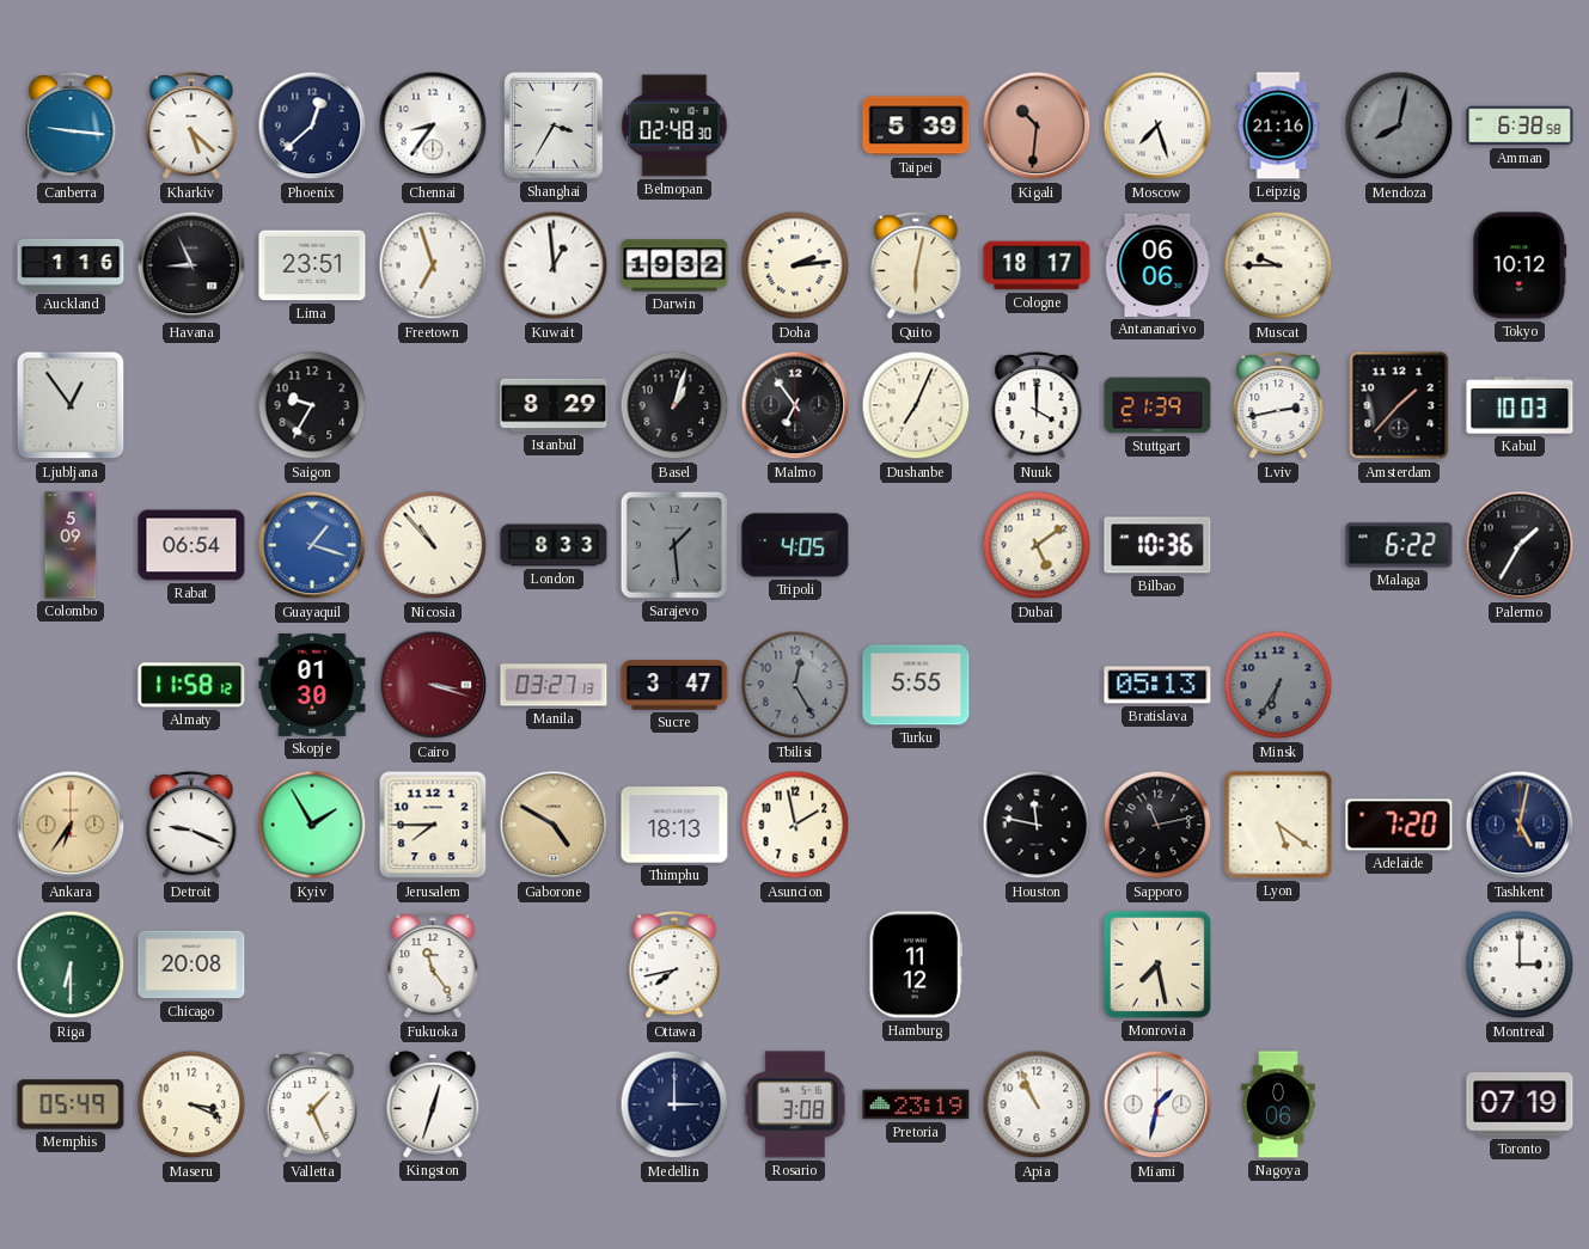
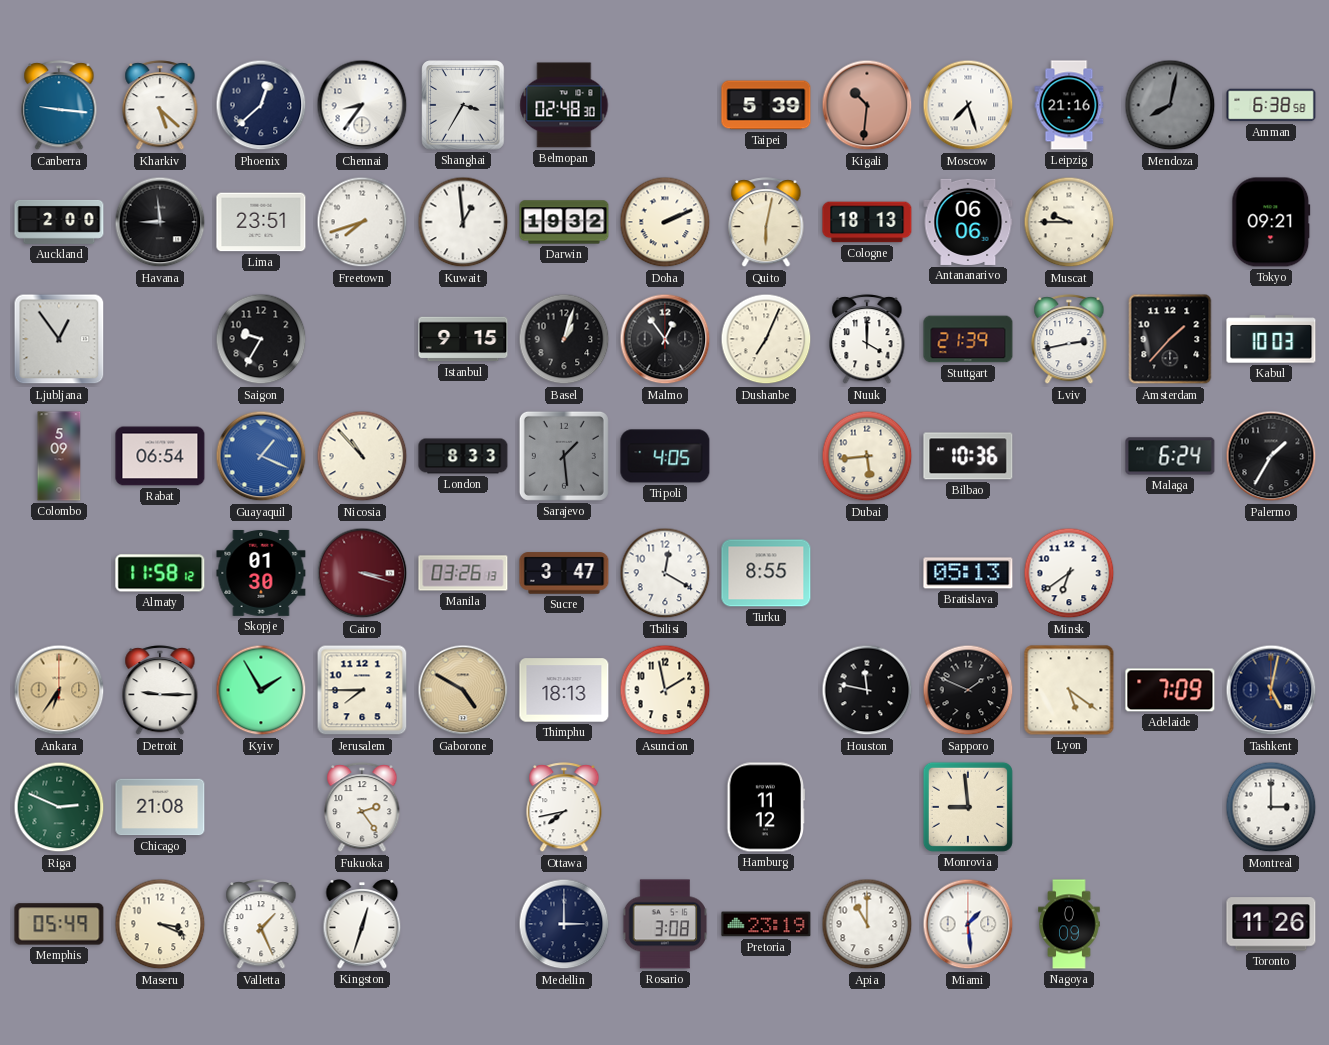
Auckland: 1:16 -> 2:00
Havana: 8:56 -> 8:59
Freetown: 6:57 -> 7:42
Doha: 2:14 -> 2:11
Cologne: 18:17 -> 18:13
Tokyo: 10:12 -> 09:21
Istanbul: 8:29 -> 9:15
Malmo: 6:54 -> 12:54
Guayaquil: 1:18 -> 1:19
Dubai: 5:09 -> 5:44
Malaga: 6:22 -> 6:24
Manila: 03:27 -> 03:26
Tbilisi: 12:25 -> 12:20
Tbilisi dial: grey -> white
Turku: 5:55 -> 8:55
Minsk: 6:35 -> 6:39
Minsk dial: grey -> white
Detroit: 9:19 -> 9:15
Sapporo: 11:13 -> 1:49
Adelaide: 7:20 -> 7:09
Riga: 6:30 -> 2:49
Chicago: 20:08 -> 21:08
Fukuoka: 11:24 -> 2:24
Monrovia: 7:28 -> 8:59
Apia: 10:56 -> 11:00
Miami: 1:32 -> 1:29
Nagoya: 0:06 -> 0:09
Toronto: 07:19 -> 11:26
